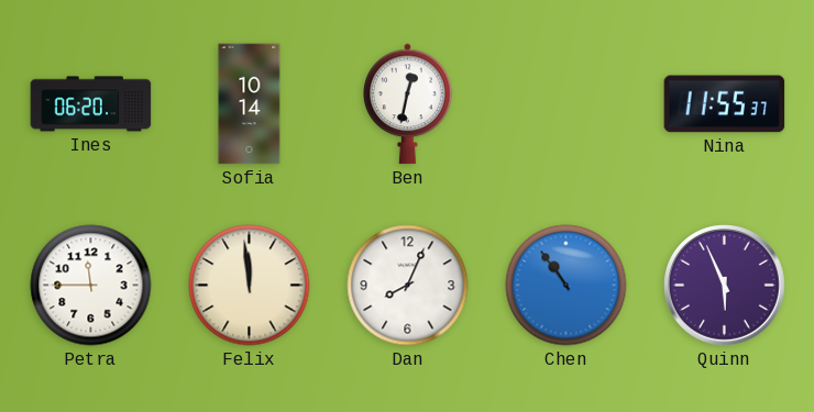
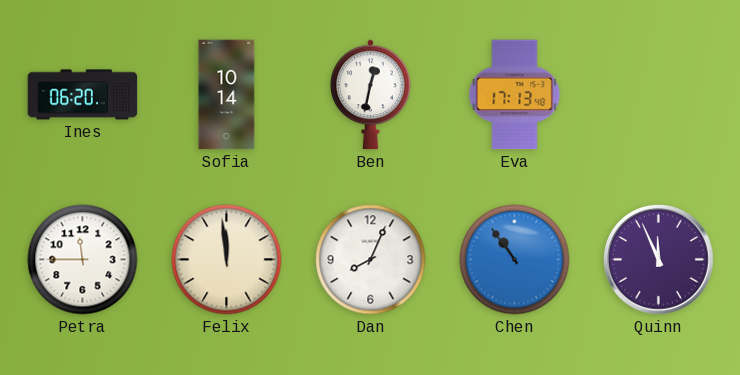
Eva: none -> 17:13
Nina: 11:55 -> none
Quinn: 5:56 -> 11:56
